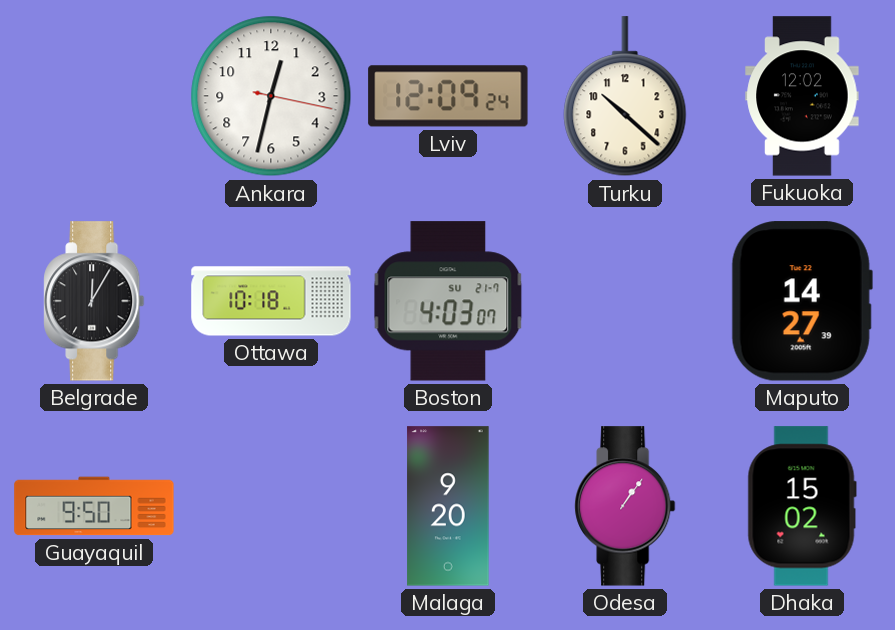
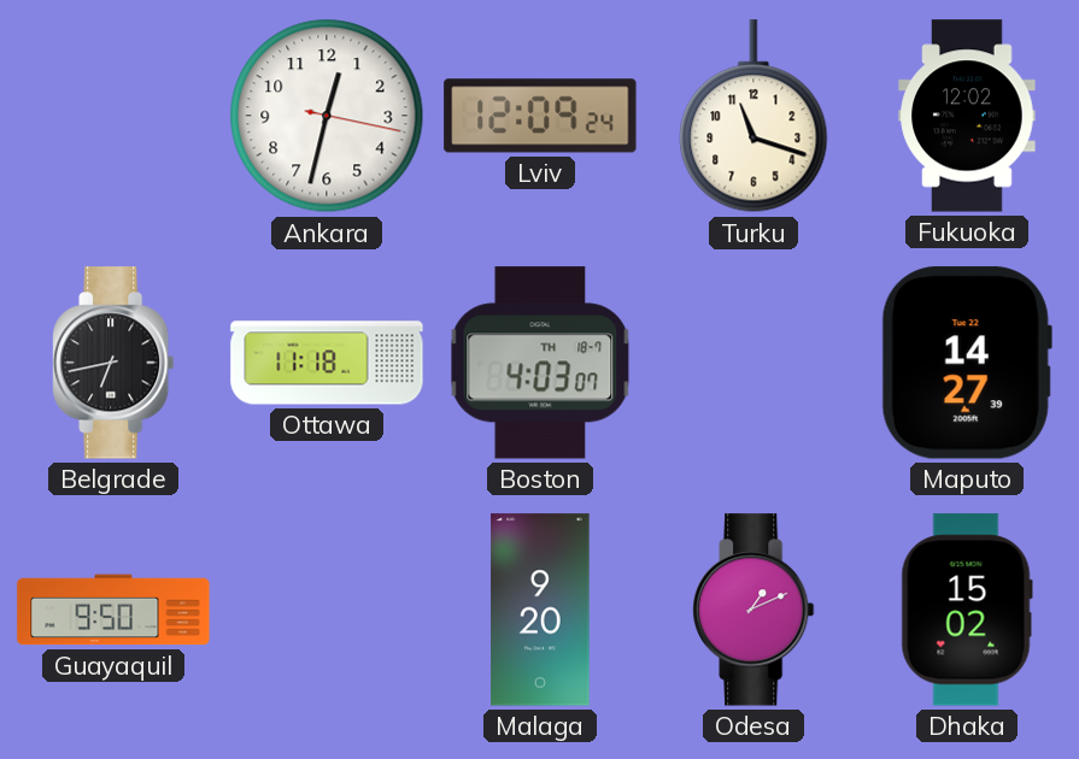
Turku: 10:22 -> 11:18
Belgrade: 12:05 -> 6:43
Ottawa: 10:18 -> 11:18
Boston date: SU 21-7 -> TH 18-7
Odesa: 1:06 -> 1:11
